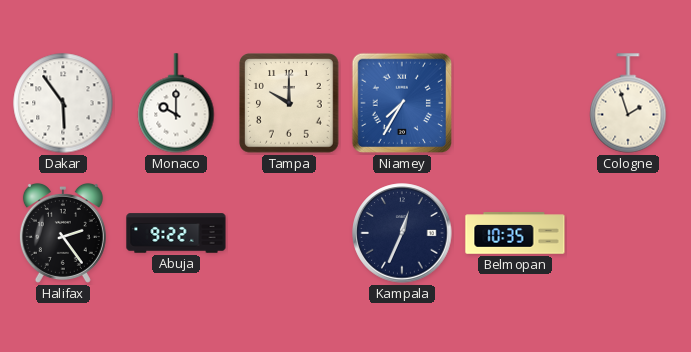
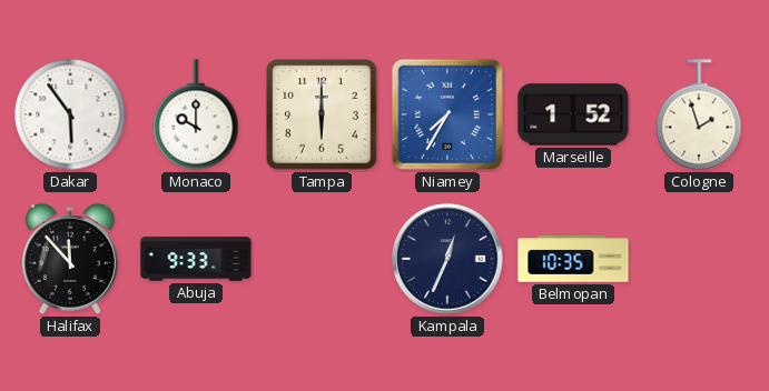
Tampa: 10:00 -> 6:00
Marseille: none -> 1:52
Halifax: 2:24 -> 11:53
Abuja: 9:22 -> 9:33
